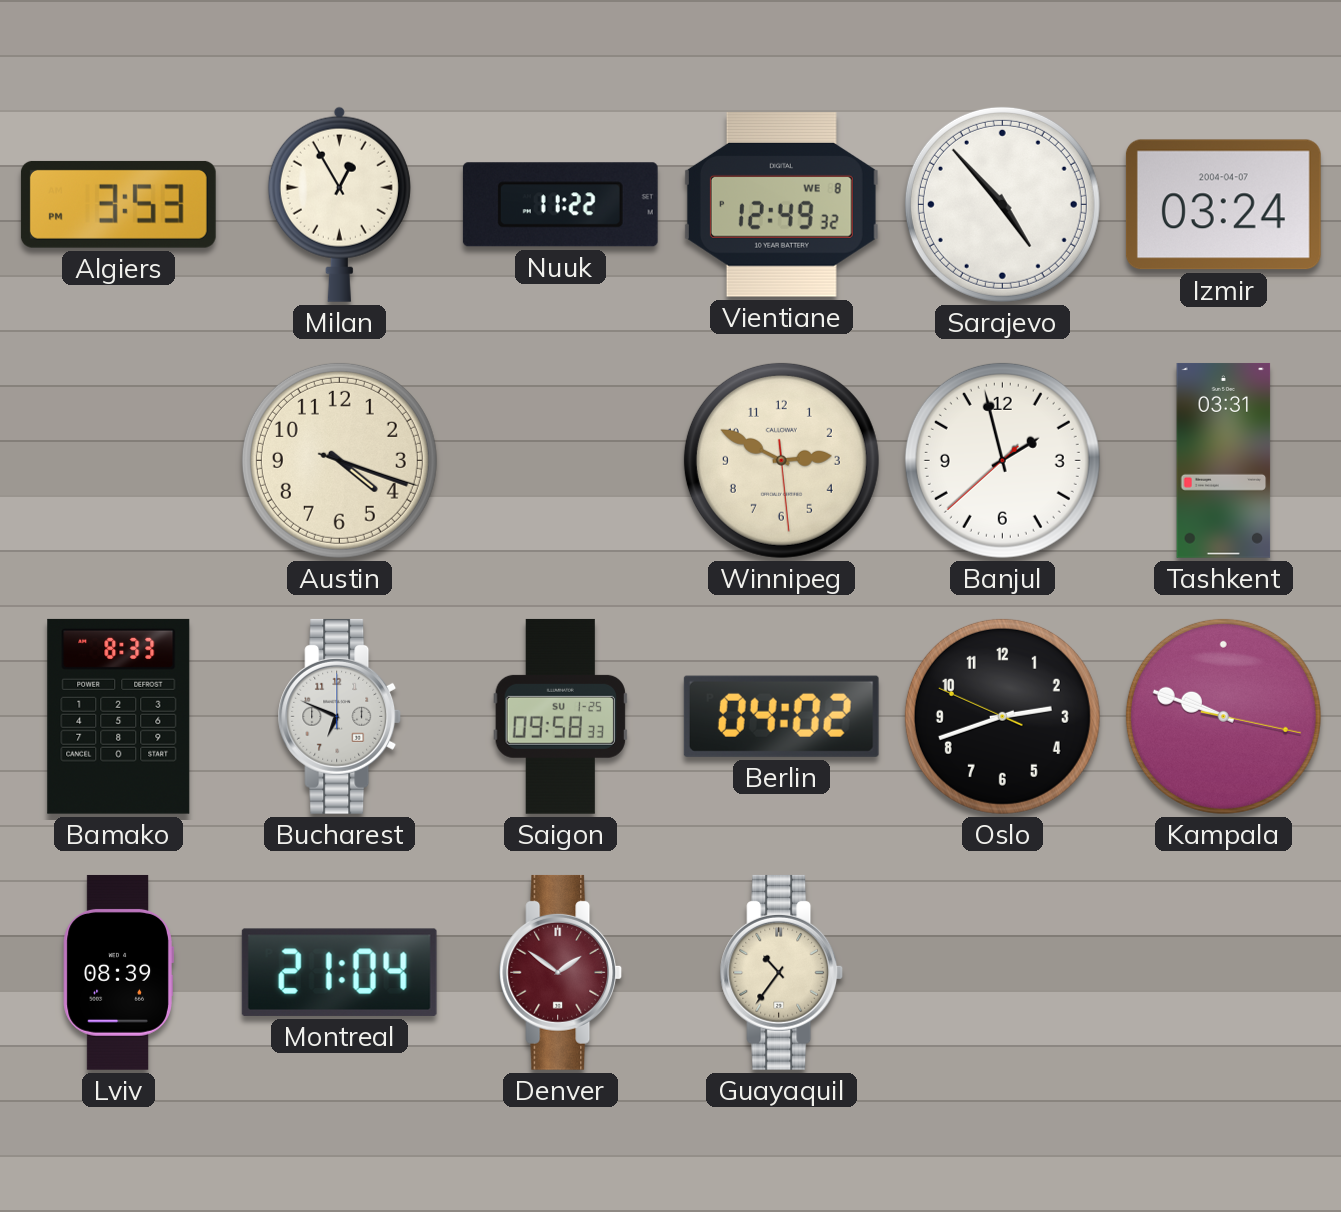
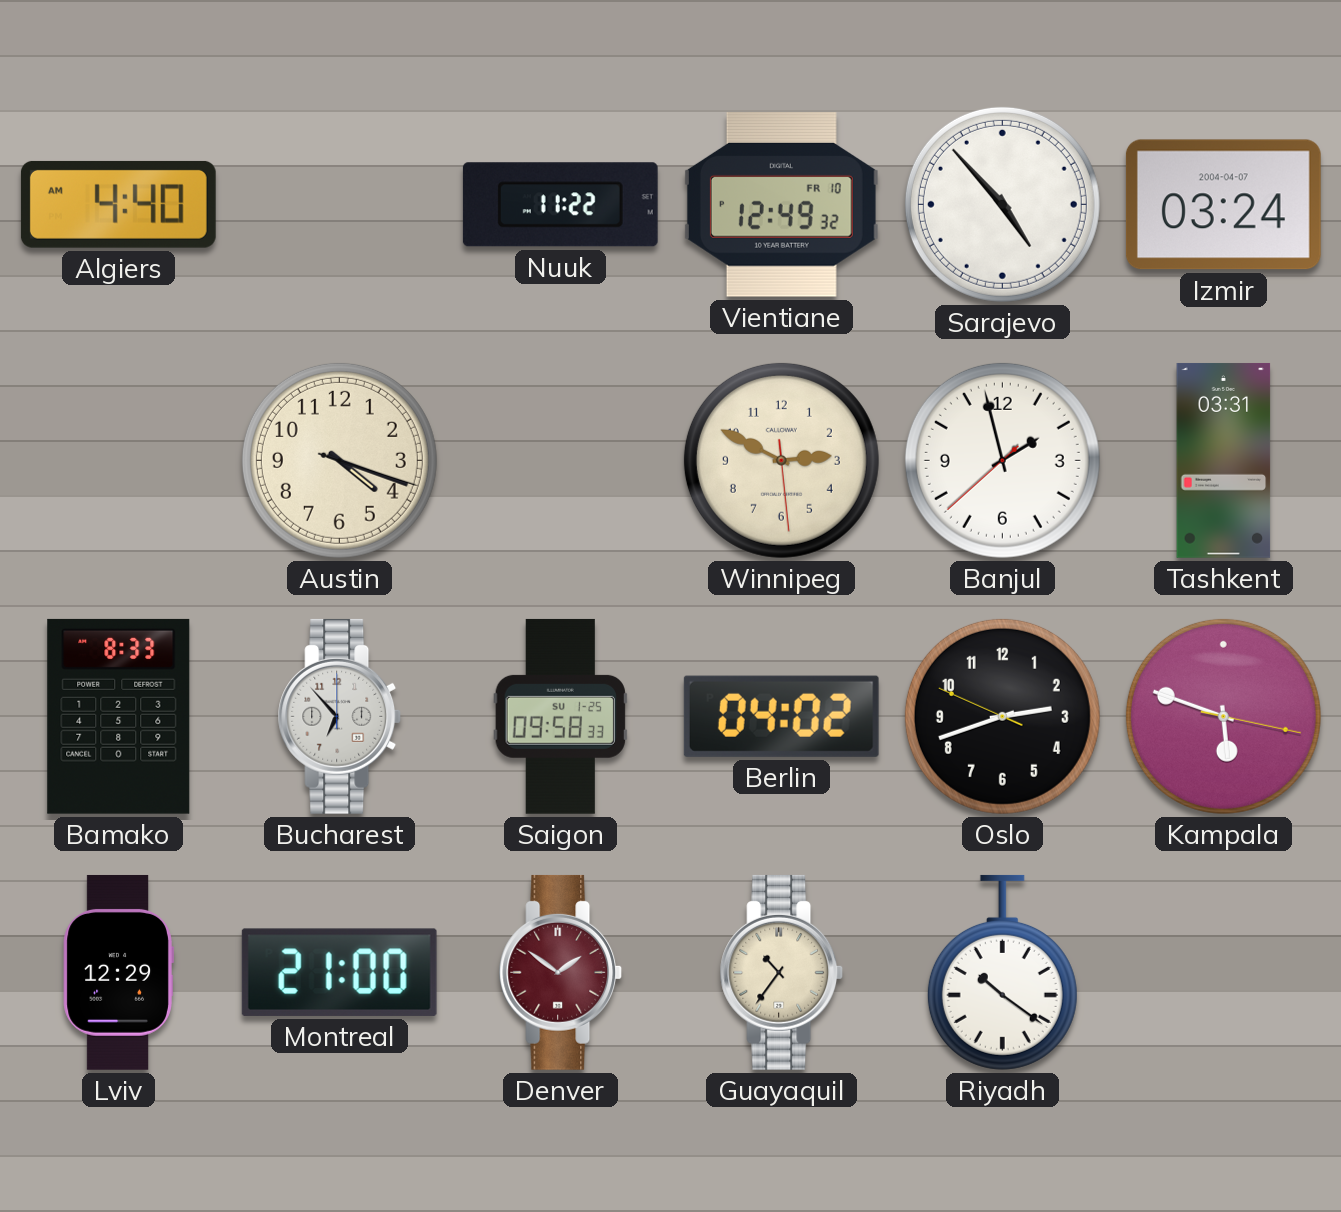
Algiers: 3:53 -> 4:40
Milan: 12:55 -> none
Vientiane date: WE 8 -> FR 10
Bucharest: 6:49 -> 6:53
Kampala: 9:48 -> 5:48
Lviv: 08:39 -> 12:29
Montreal: 21:04 -> 21:00
Riyadh: none -> 10:21
